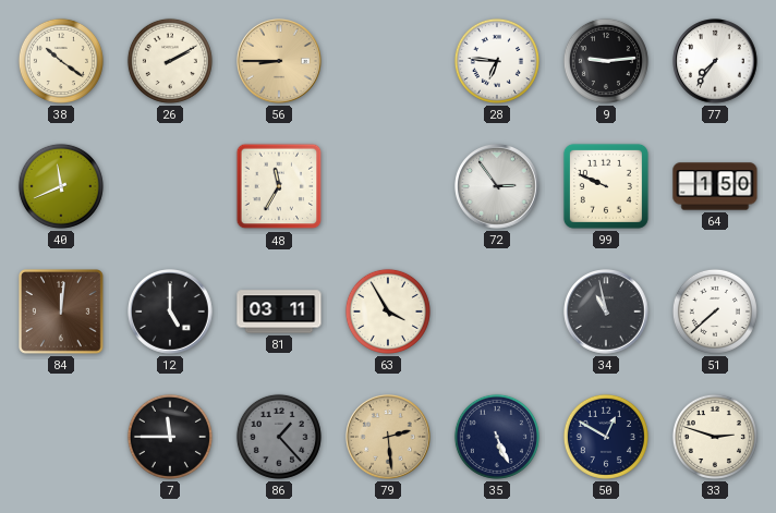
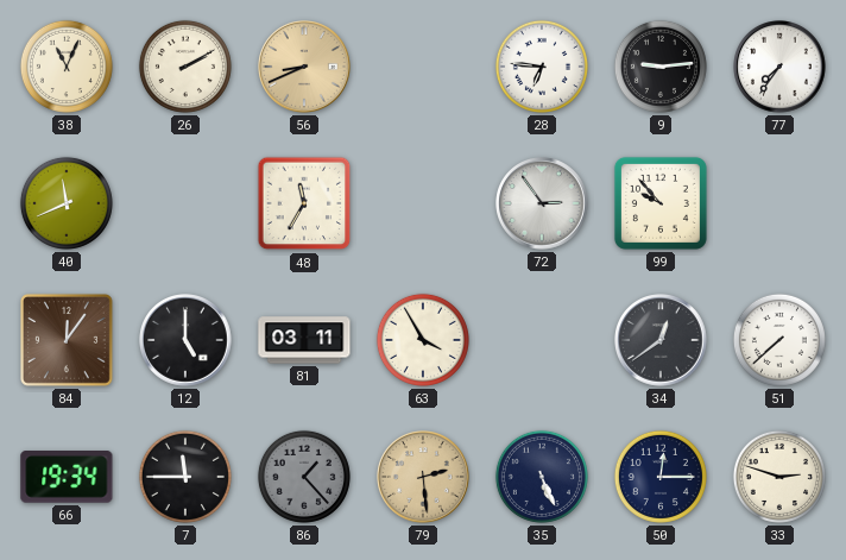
38: 10:21 -> 11:04
56: 8:45 -> 8:41
99: 9:49 -> 9:53
64: 1:50 -> none
84: 12:01 -> 12:06
34: 10:58 -> 12:39
66: none -> 19:34
50: 12:50 -> 12:15
